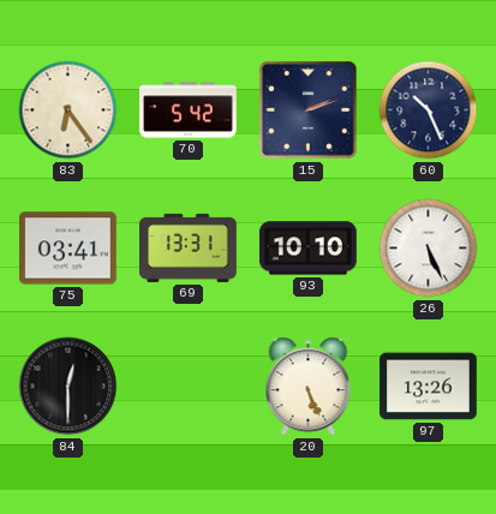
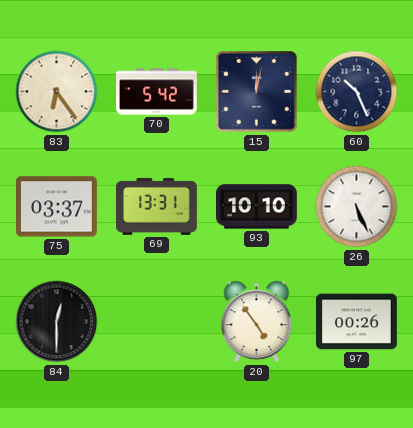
15: 2:12 -> 12:02
75: 03:41 -> 03:37
20: 5:26 -> 4:54
97: 13:26 -> 00:26
